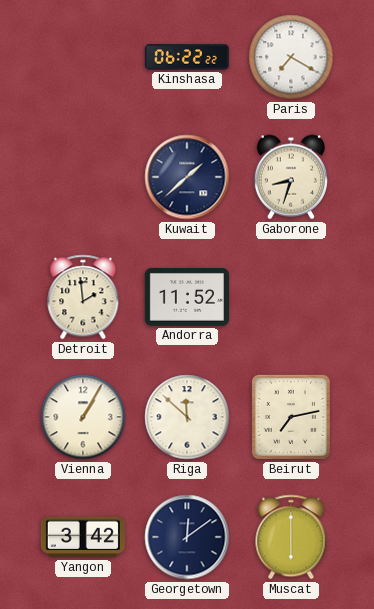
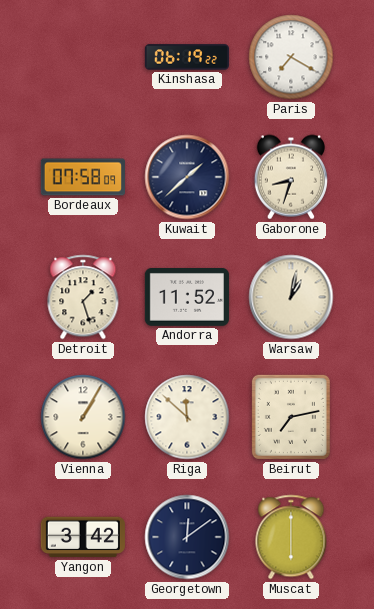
Kinshasa: 06:22 -> 06:19
Bordeaux: none -> 07:58
Detroit: 1:59 -> 1:27
Warsaw: none -> 1:02
